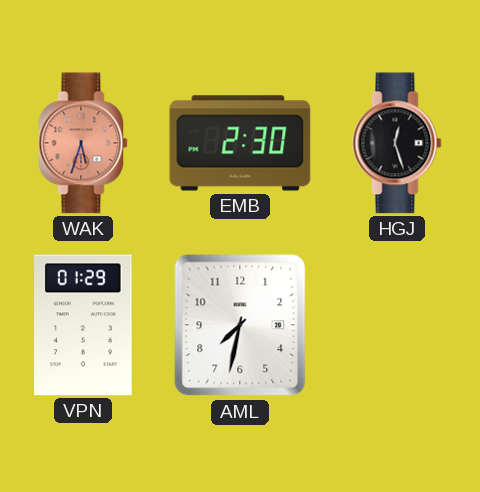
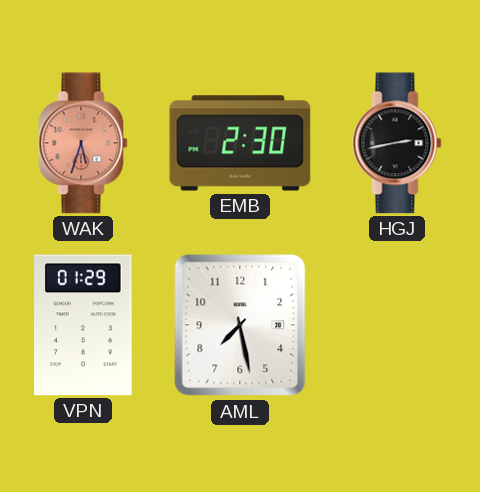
HGJ: 12:27 -> 2:43
AML: 7:32 -> 7:28
